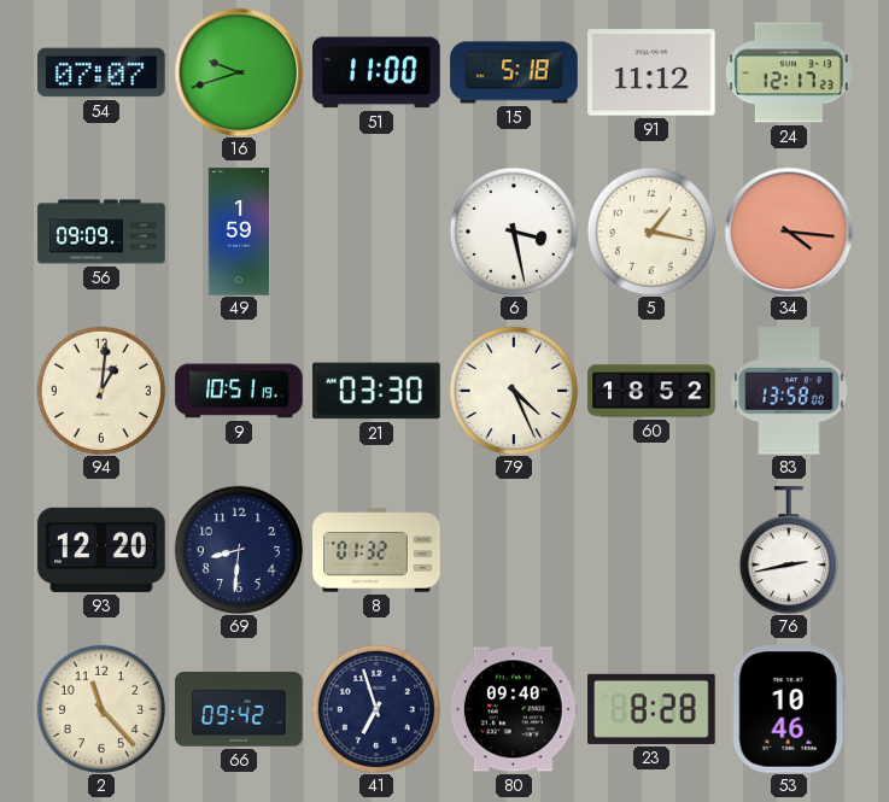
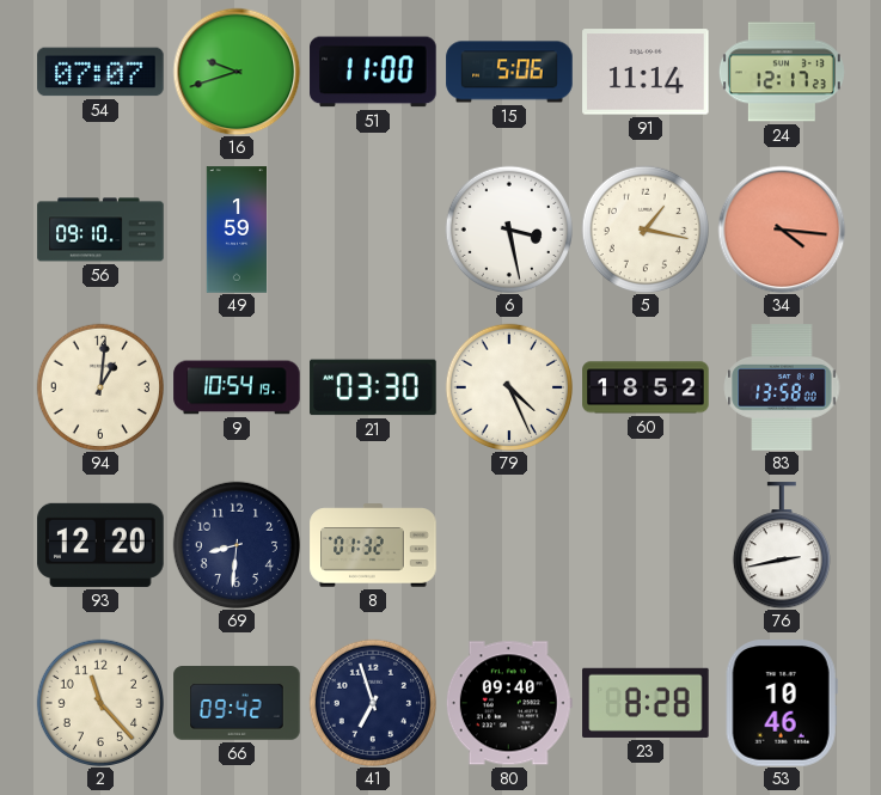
15: 5:18 -> 5:06
91: 11:12 -> 11:14
56: 09:09 -> 09:10
9: 10:51 -> 10:54
